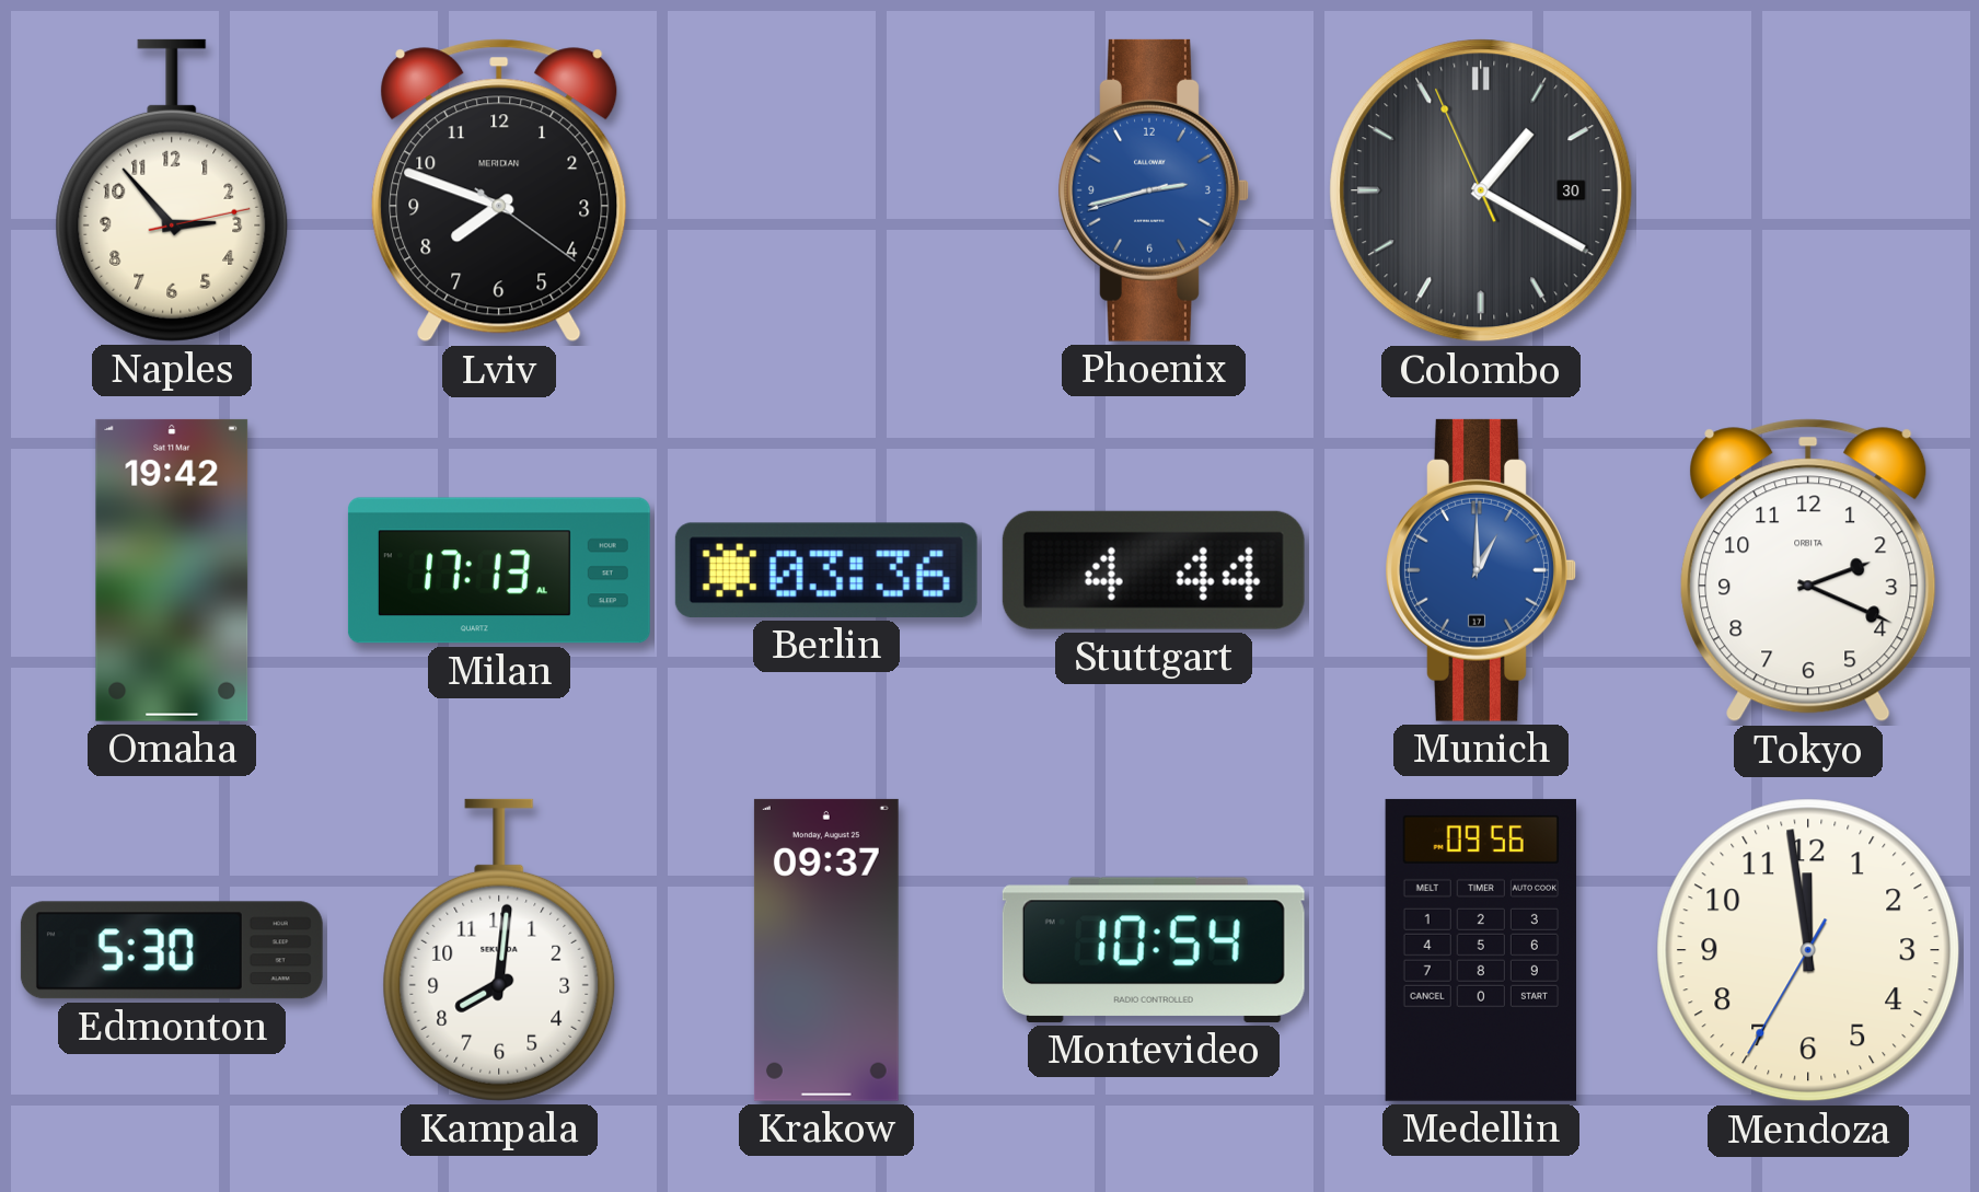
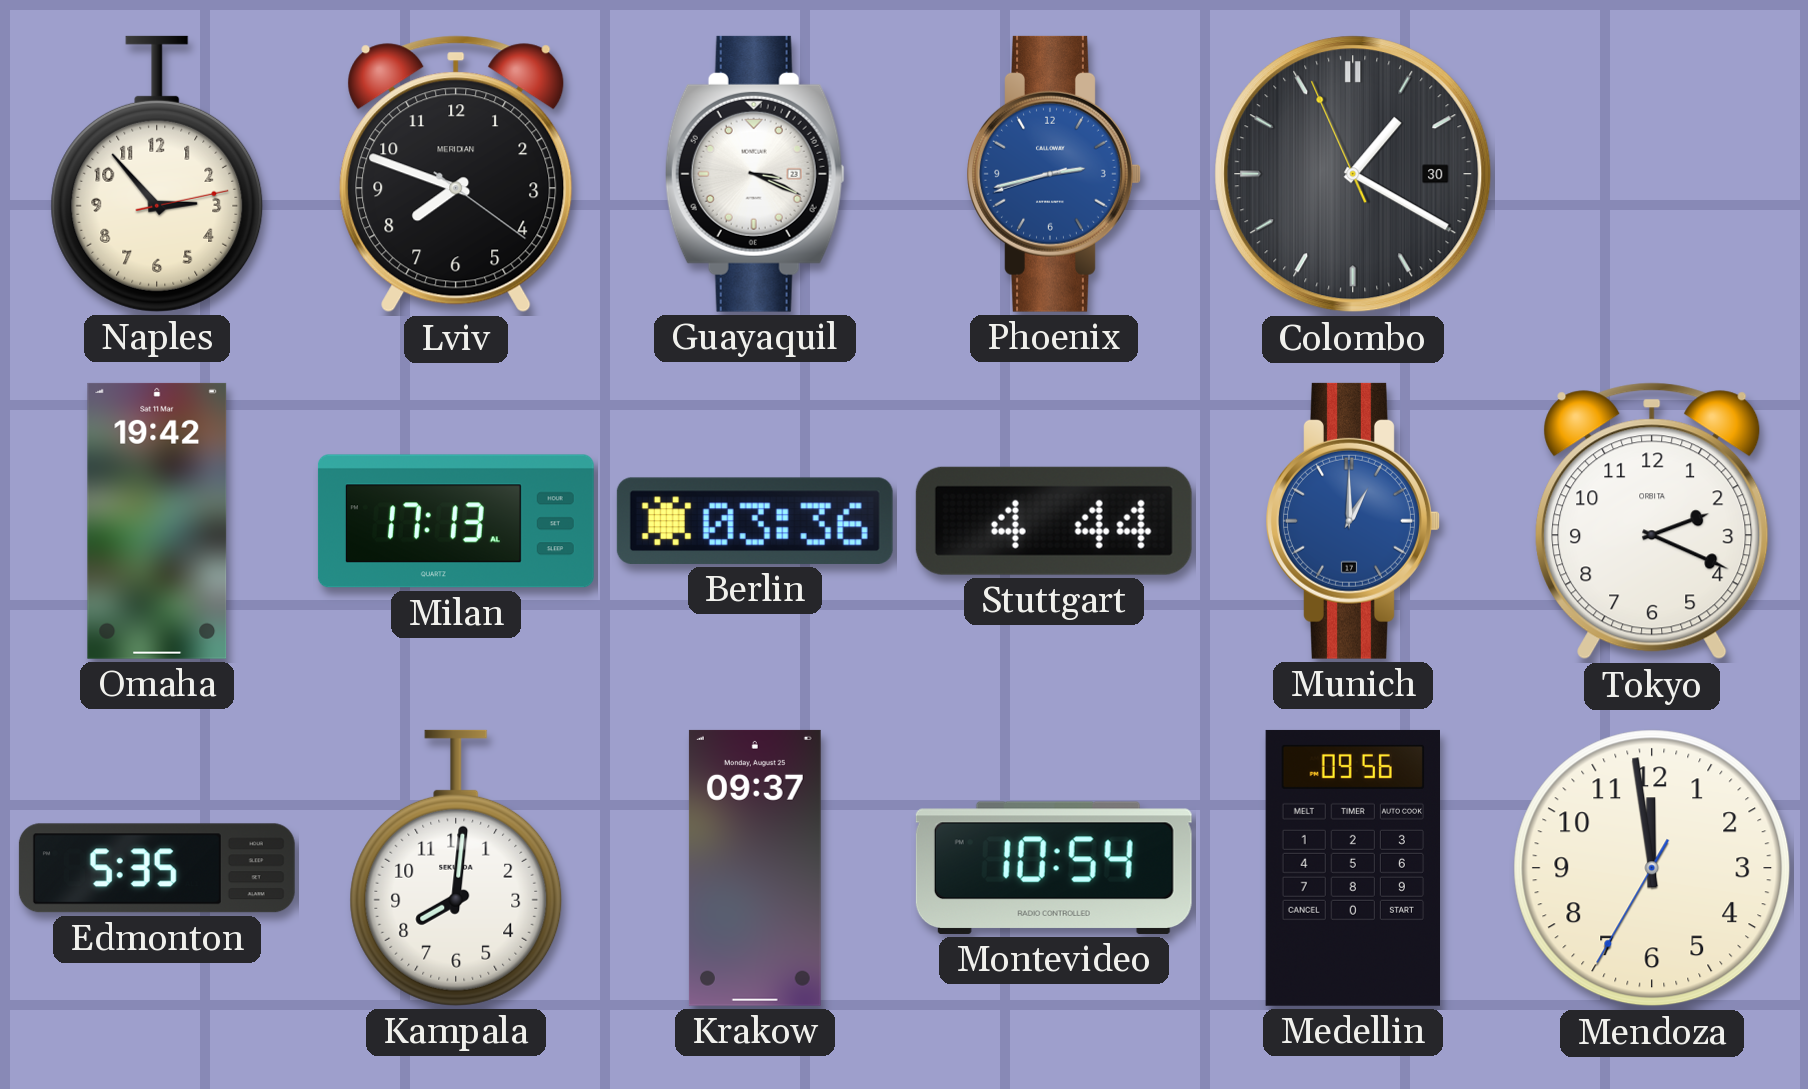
Guayaquil: none -> 3:19
Edmonton: 5:30 -> 5:35
